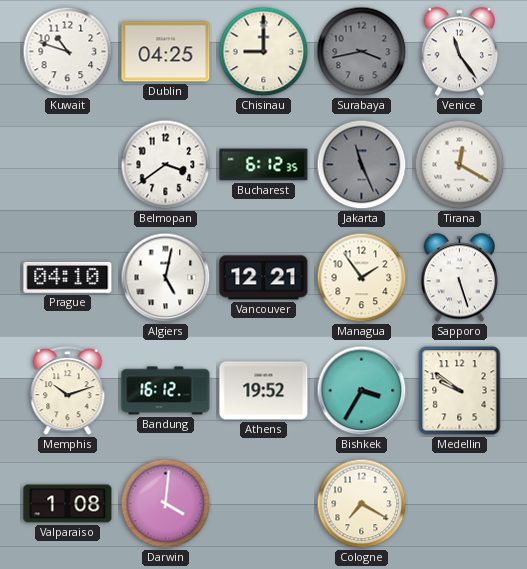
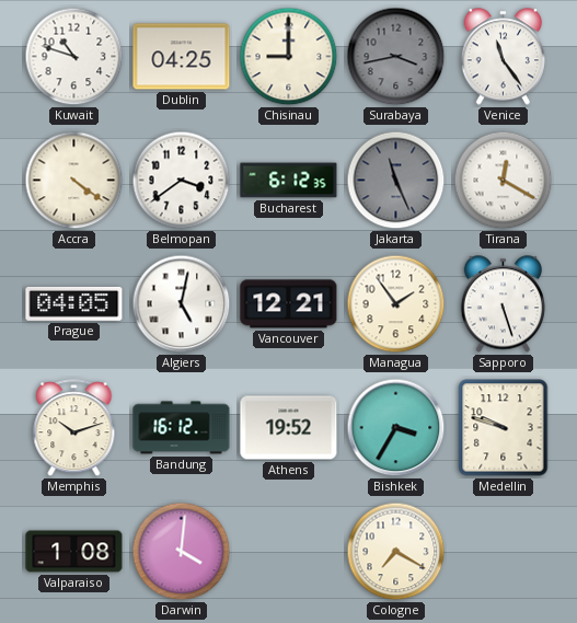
Accra: none -> 4:21
Prague: 04:10 -> 04:05
Medellin: 9:51 -> 9:48
